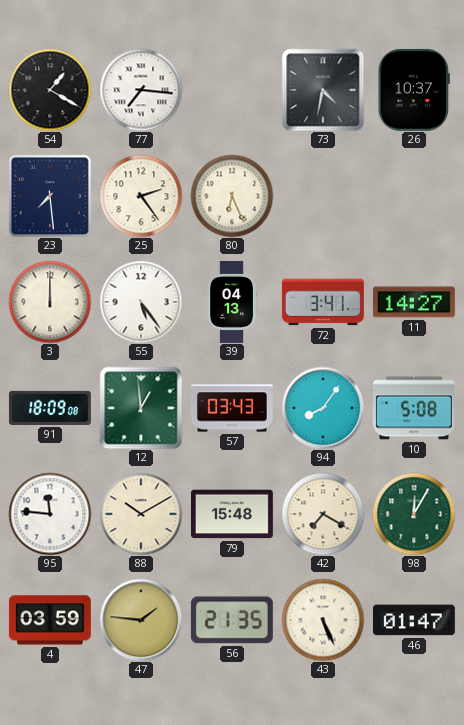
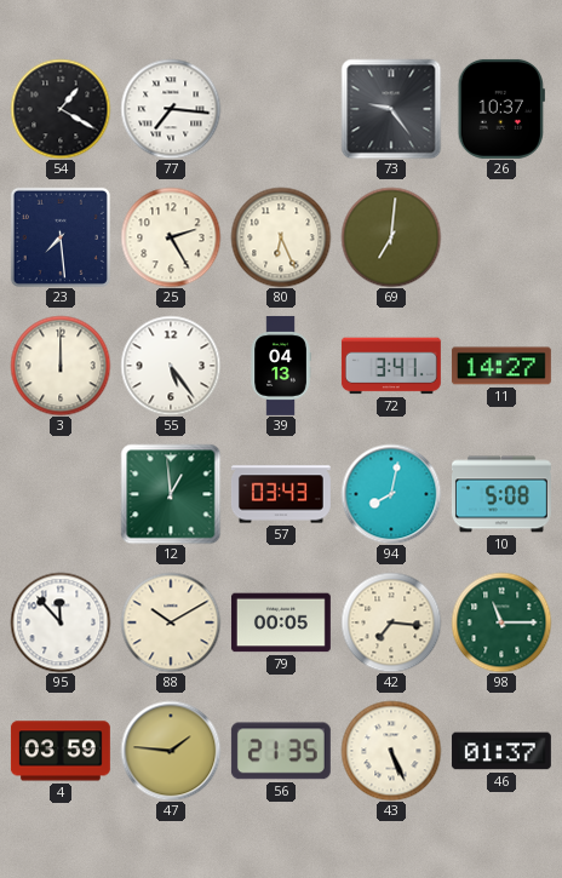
73: 4:32 -> 9:24
25: 2:24 -> 2:25
69: none -> 7:01
91: 18:09 -> none
94: 8:06 -> 8:02
95: 11:46 -> 11:53
79: 15:48 -> 00:05
42: 7:20 -> 7:16
98: 12:05 -> 11:15
46: 01:47 -> 01:37
